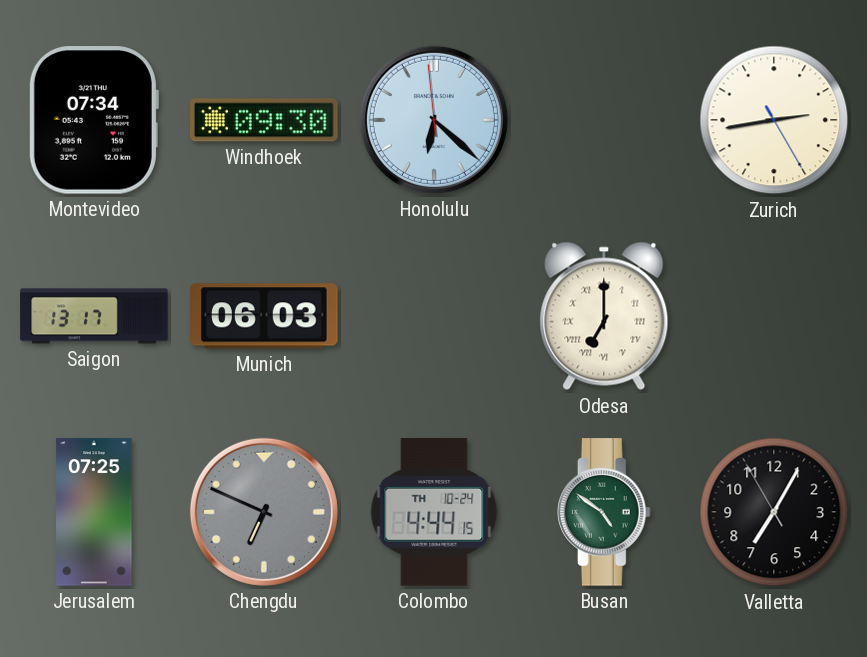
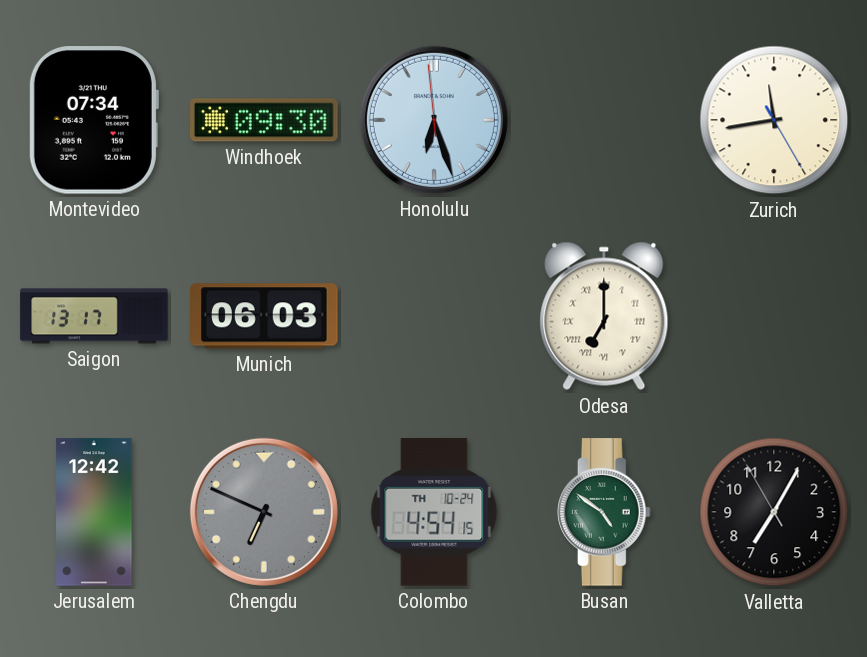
Honolulu: 6:21 -> 6:26
Zurich: 2:43 -> 11:43
Jerusalem: 07:25 -> 12:42
Colombo: 4:44 -> 4:54
